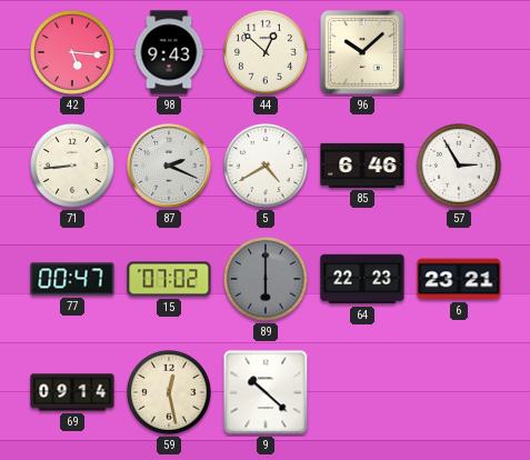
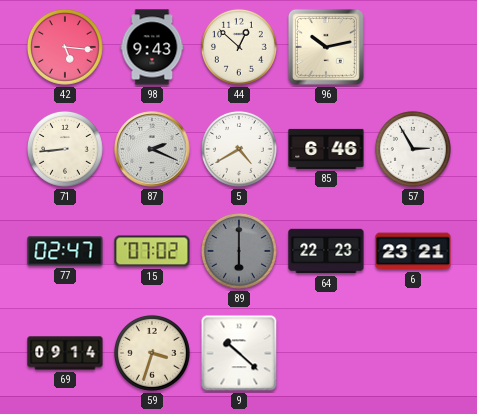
96: 10:08 -> 10:13
77: 00:47 -> 02:47
59: 12:28 -> 3:33
